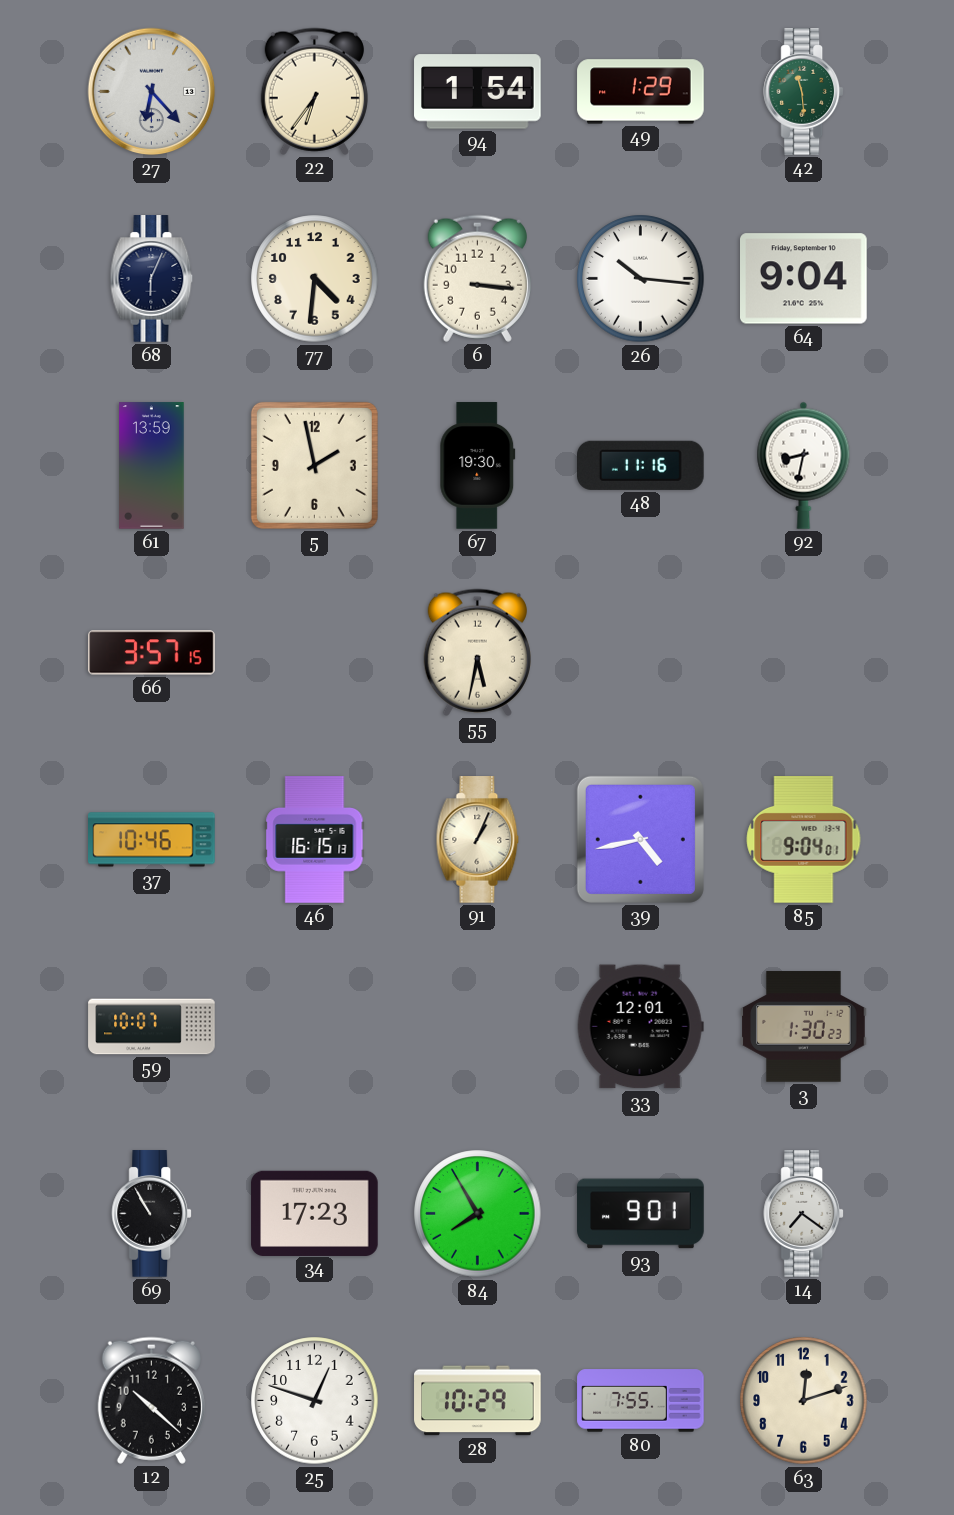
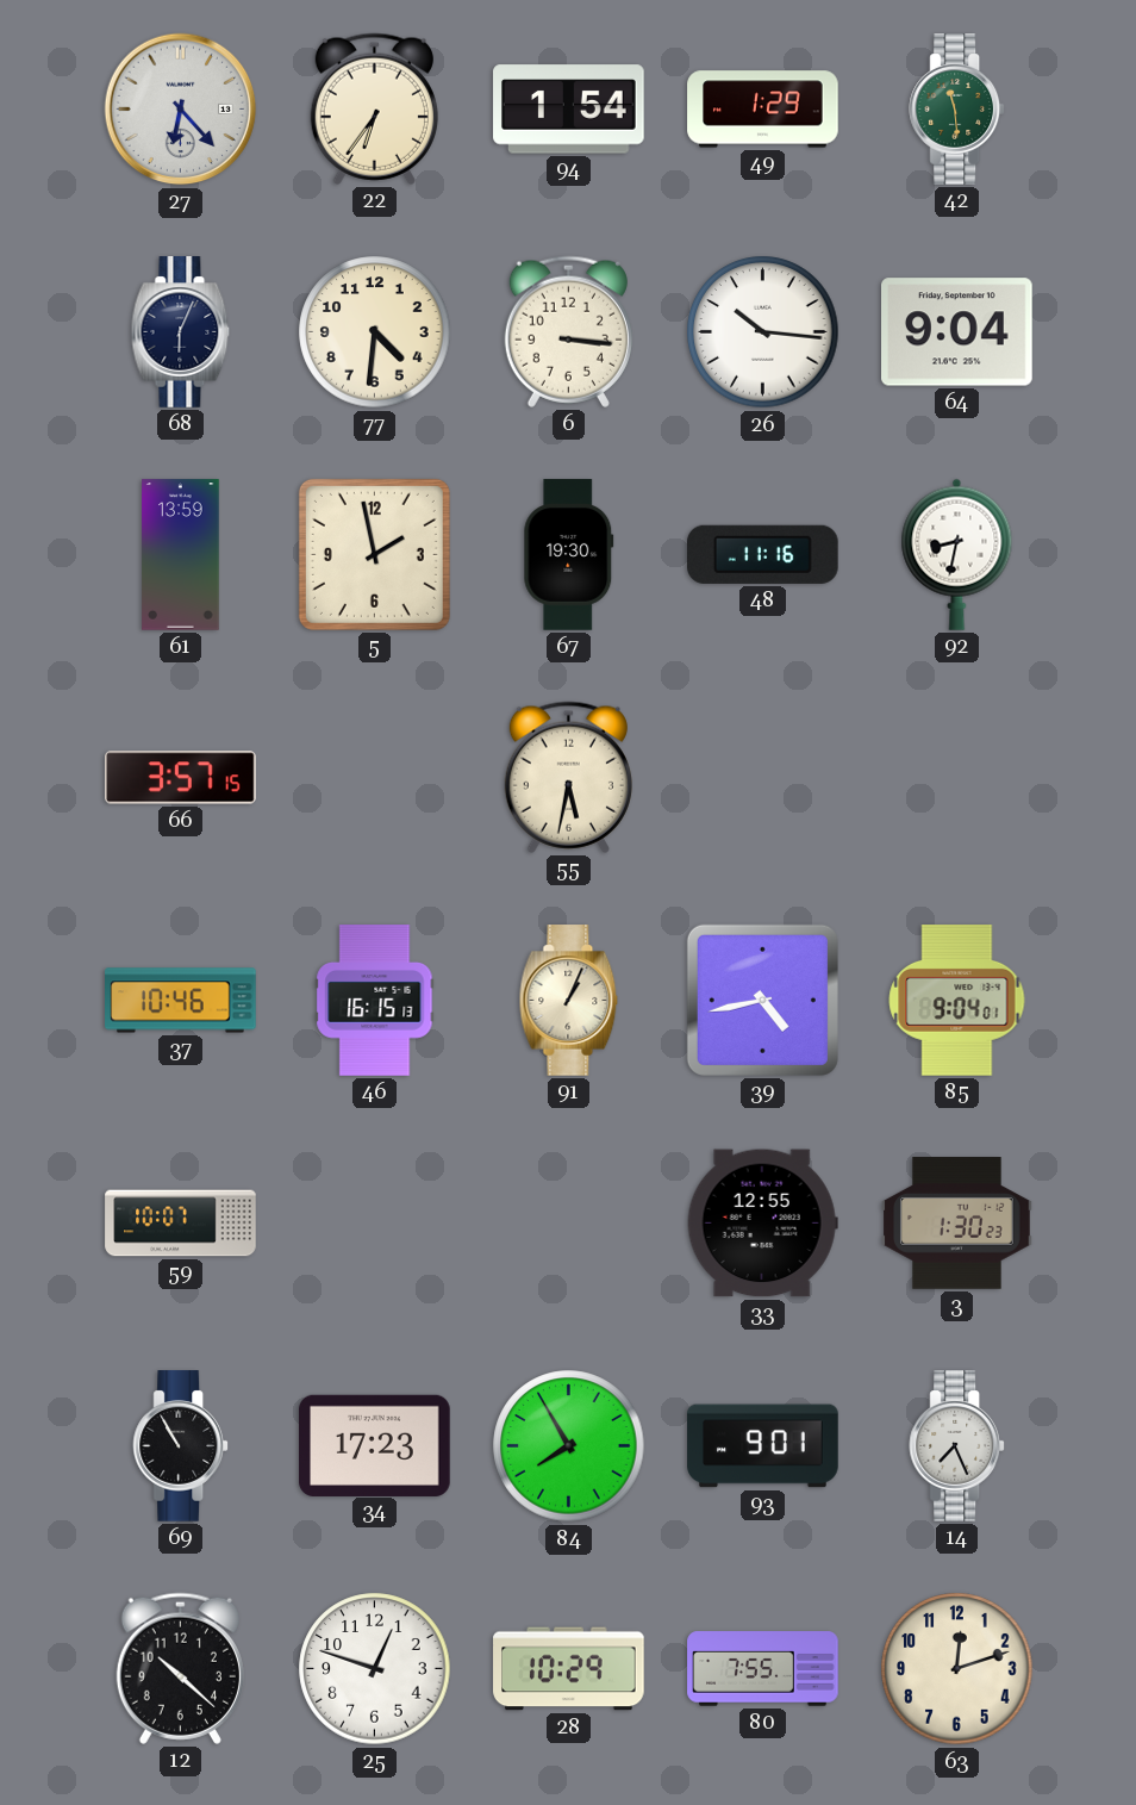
33: 12:01 -> 12:55
14: 7:21 -> 7:26
